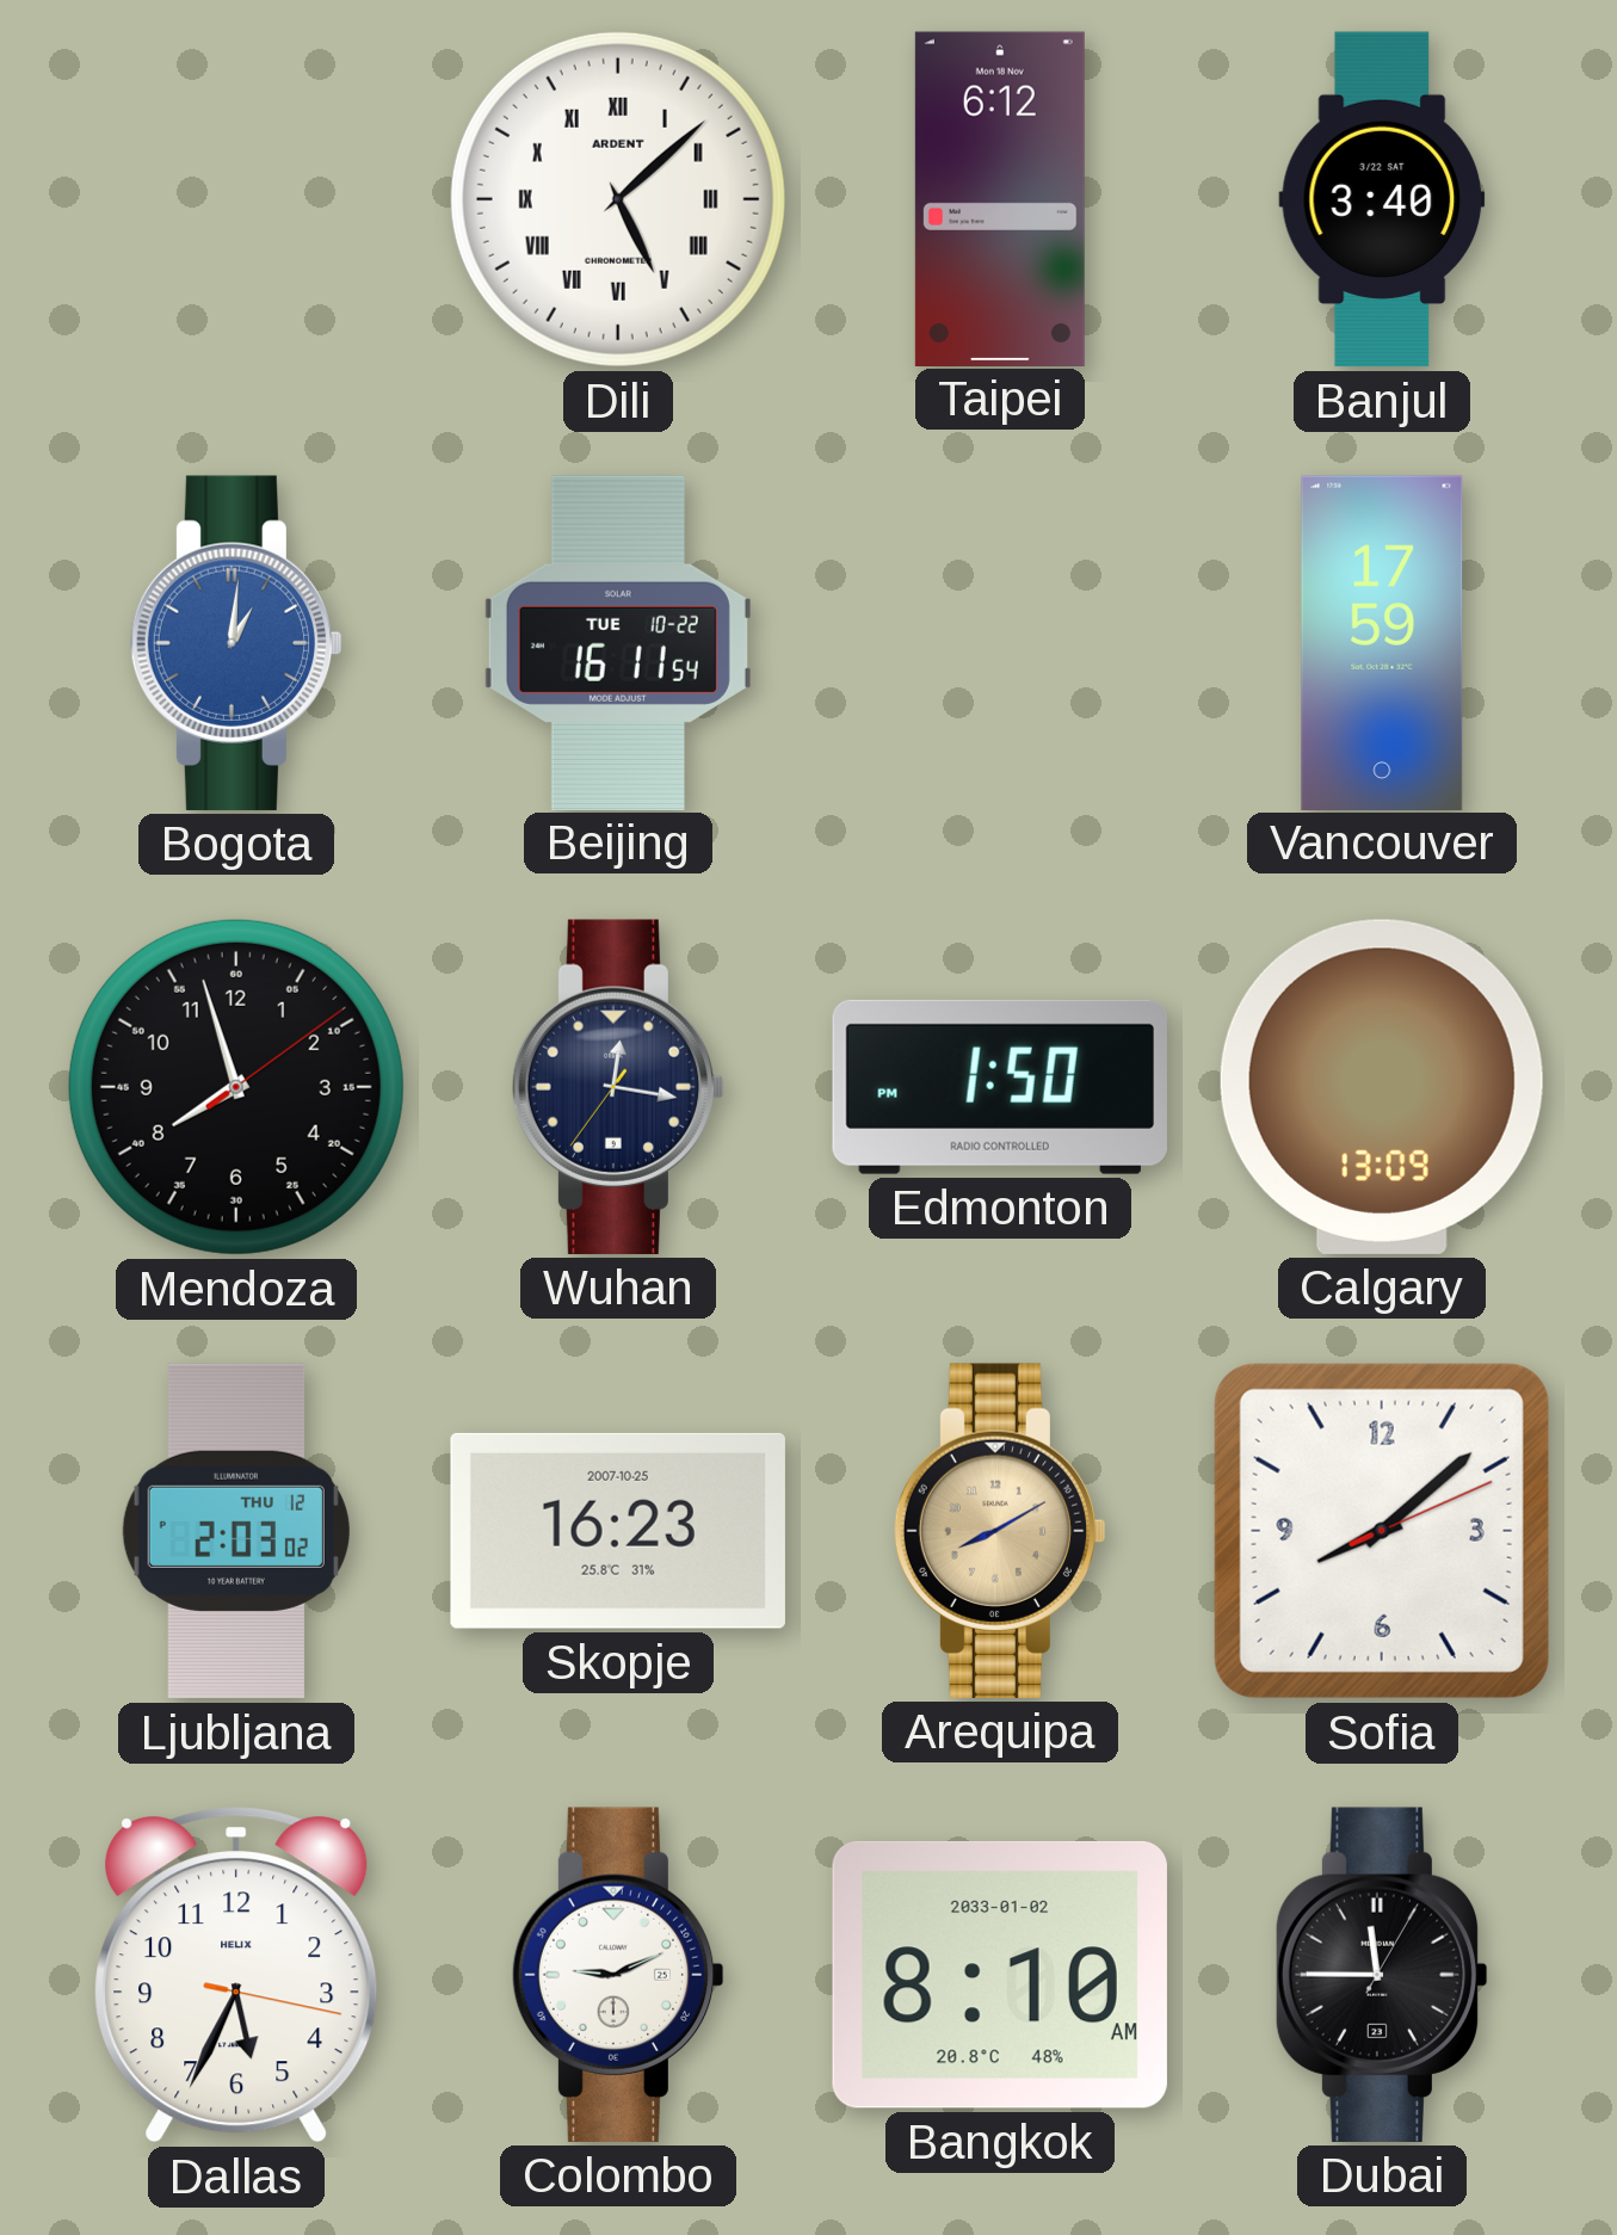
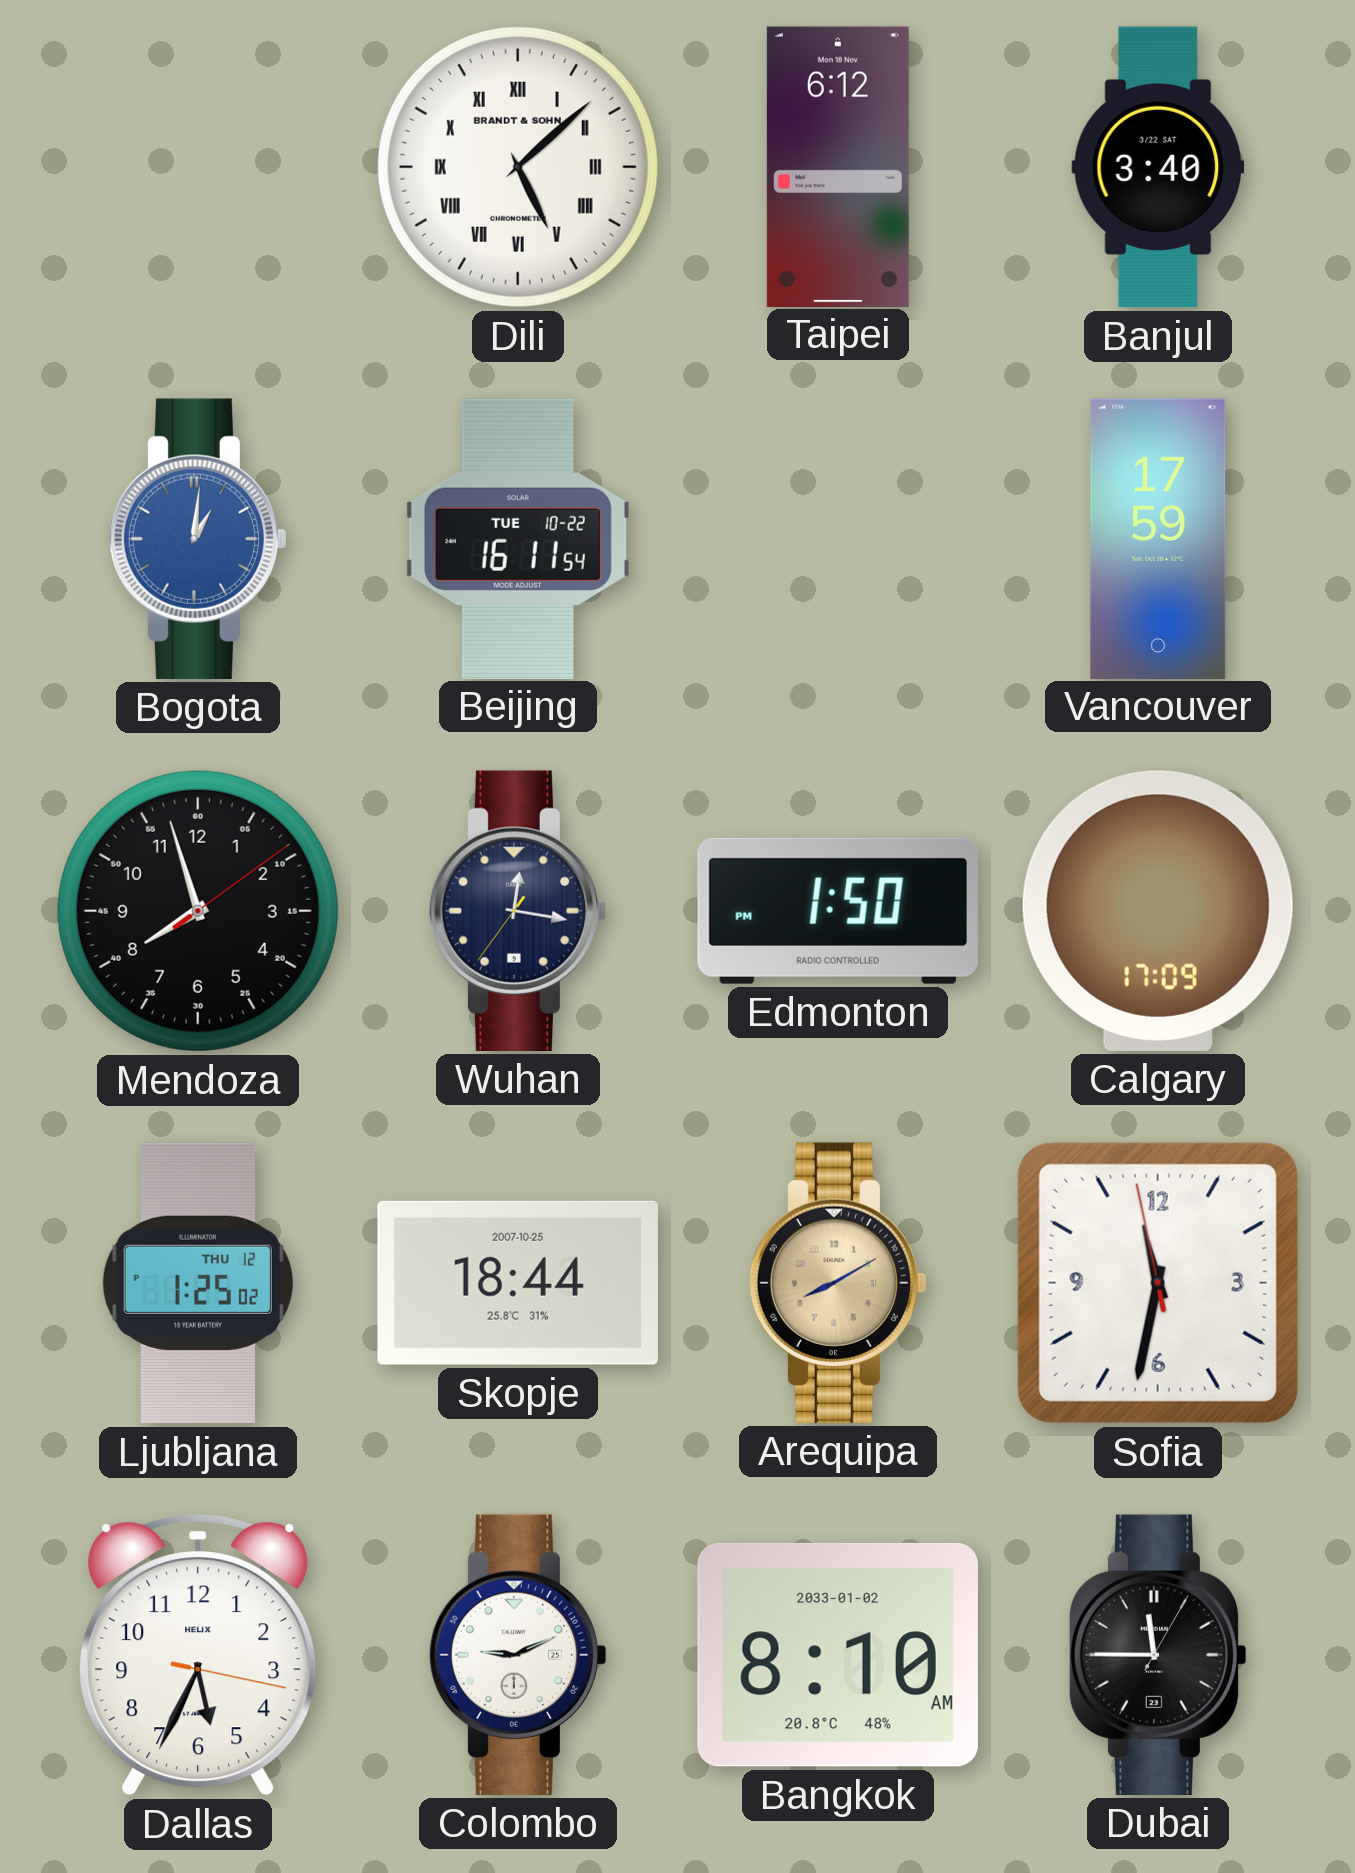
Dili brand: ARDENT -> BRANDT & SOHN
Calgary: 13:09 -> 17:09
Ljubljana: 2:03 -> 1:25
Skopje: 16:23 -> 18:44
Sofia: 8:08 -> 11:31
